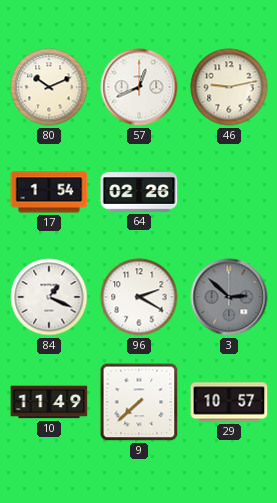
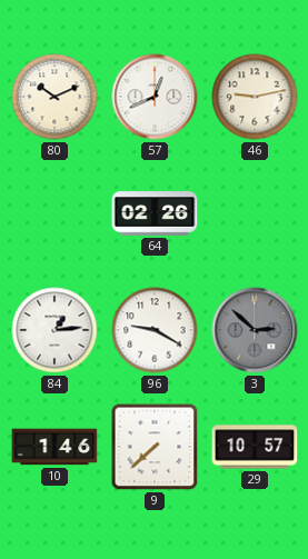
17: 1:54 -> none
84: 1:19 -> 1:14
96: 2:20 -> 9:20
10: 11:49 -> 1:46
